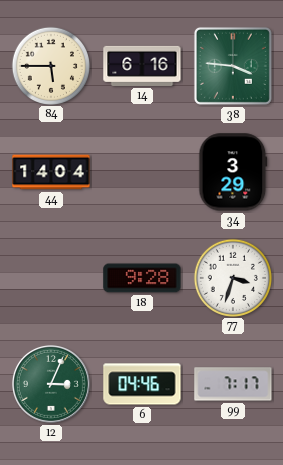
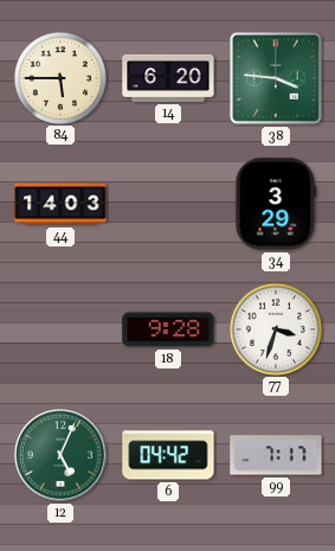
14: 6:16 -> 6:20
44: 14:04 -> 14:03
12: 3:04 -> 5:04
6: 04:46 -> 04:42
